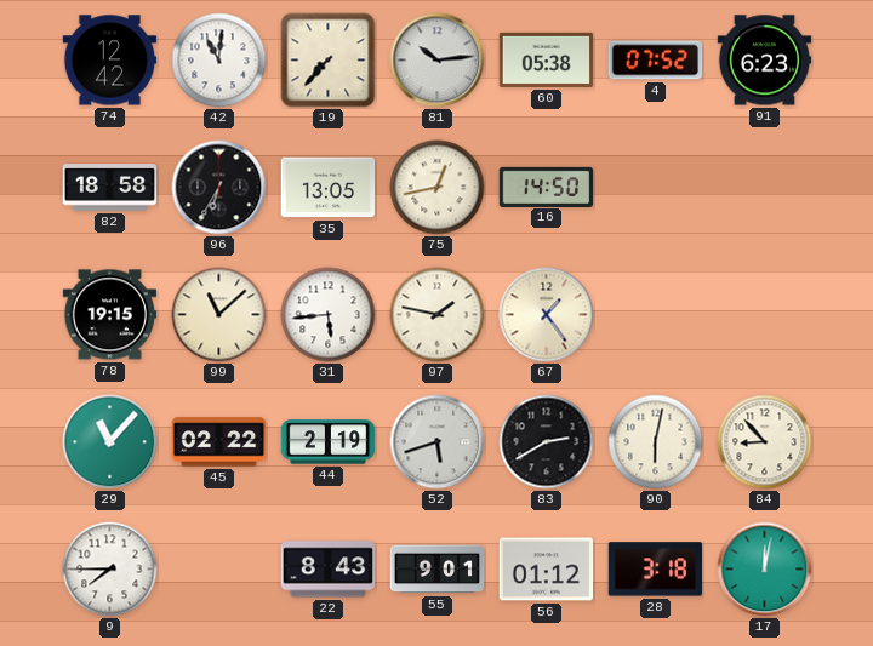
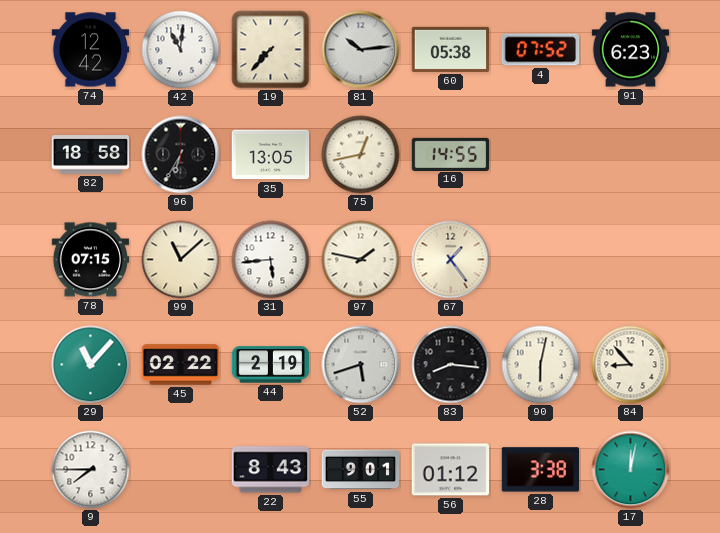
16: 14:50 -> 14:55
78: 19:15 -> 07:15
83: 2:40 -> 8:16
28: 3:18 -> 3:38
